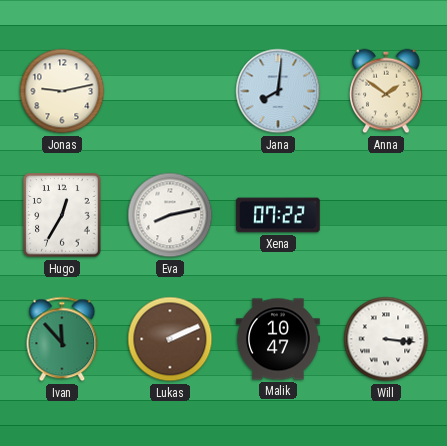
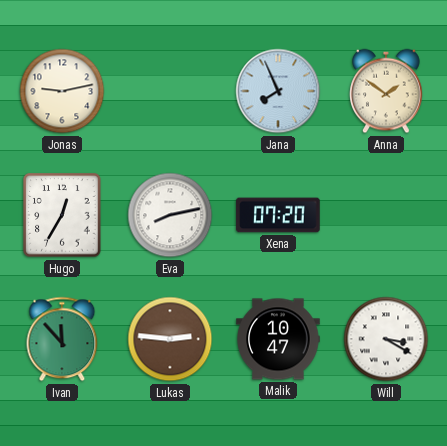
Jana: 8:01 -> 7:56
Xena: 07:22 -> 07:20
Lukas: 2:11 -> 2:46
Will: 3:16 -> 3:20
